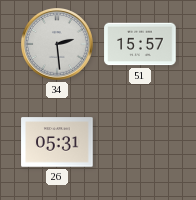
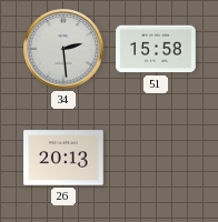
51: 15:57 -> 15:58
26: 05:31 -> 20:13
